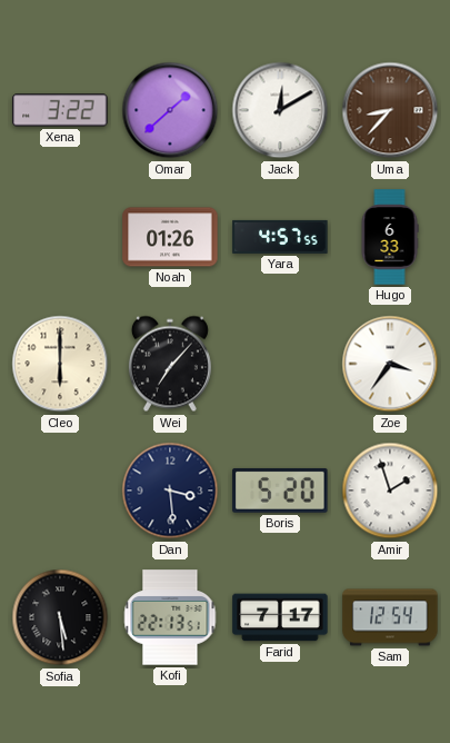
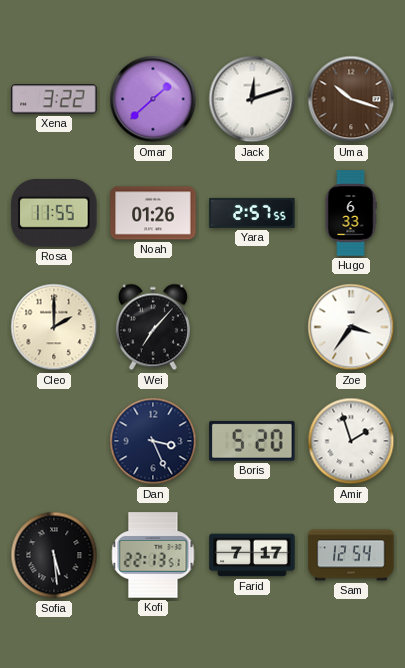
Jack: 12:10 -> 12:12
Uma: 8:37 -> 10:18
Rosa: none -> 11:55
Yara: 4:57 -> 2:57
Cleo: 6:00 -> 2:00
Dan: 3:29 -> 3:26
